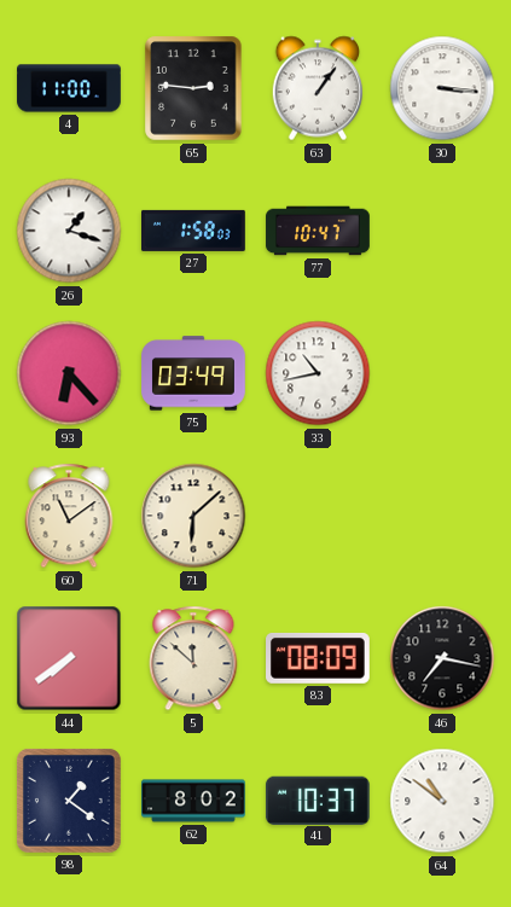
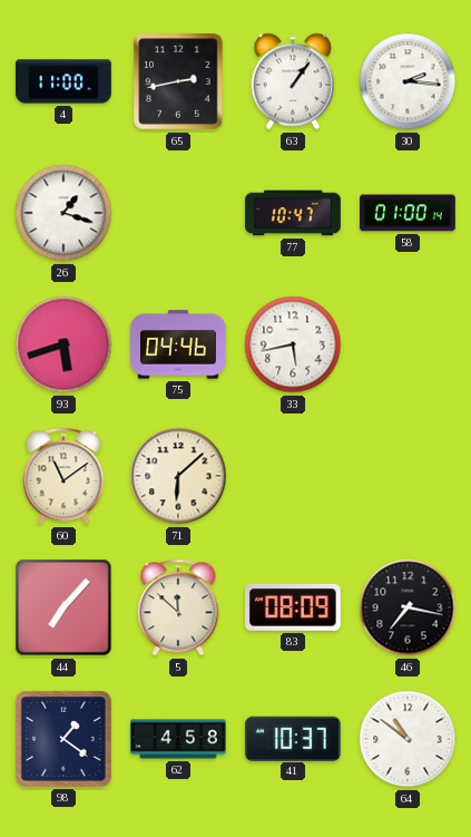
65: 2:46 -> 2:43
30: 3:16 -> 2:16
27: 1:58 -> none
58: none -> 01:00
93: 6:23 -> 5:42
75: 03:49 -> 04:46
33: 10:43 -> 5:43
44: 7:39 -> 7:07
62: 8:02 -> 4:58
